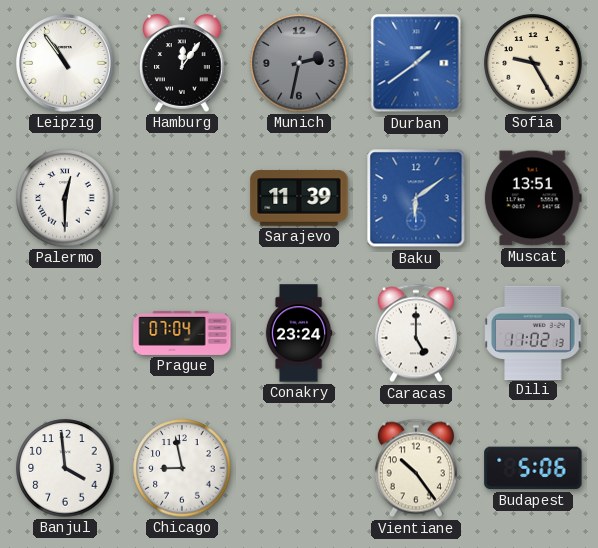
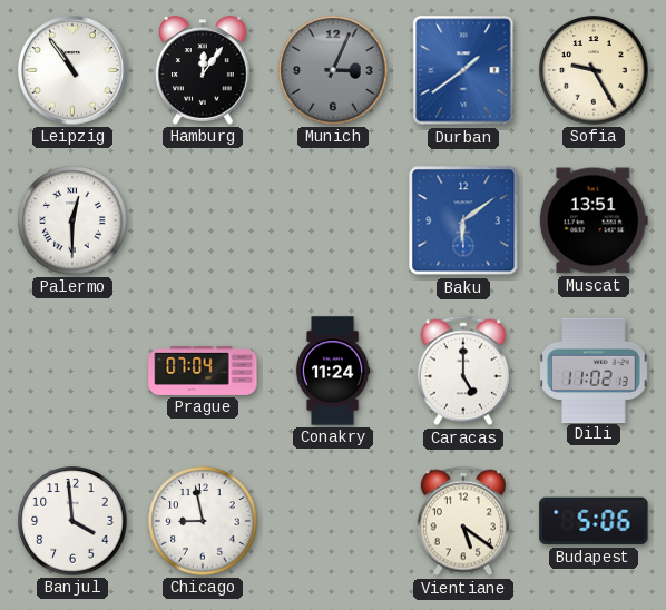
Munich: 2:32 -> 3:04
Sarajevo: 11:39 -> none
Conakry: 23:24 -> 11:24
Vientiane: 10:24 -> 5:21
